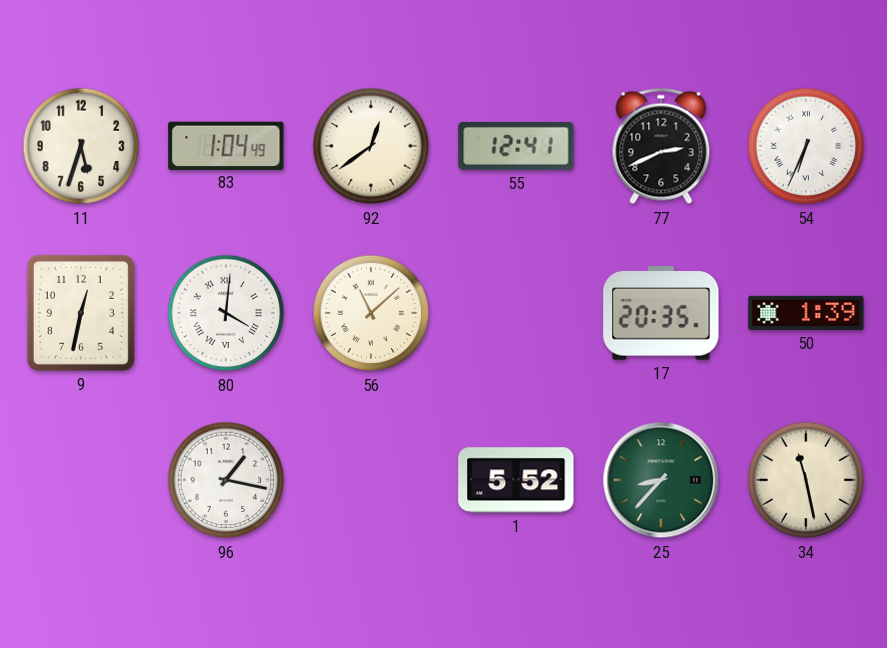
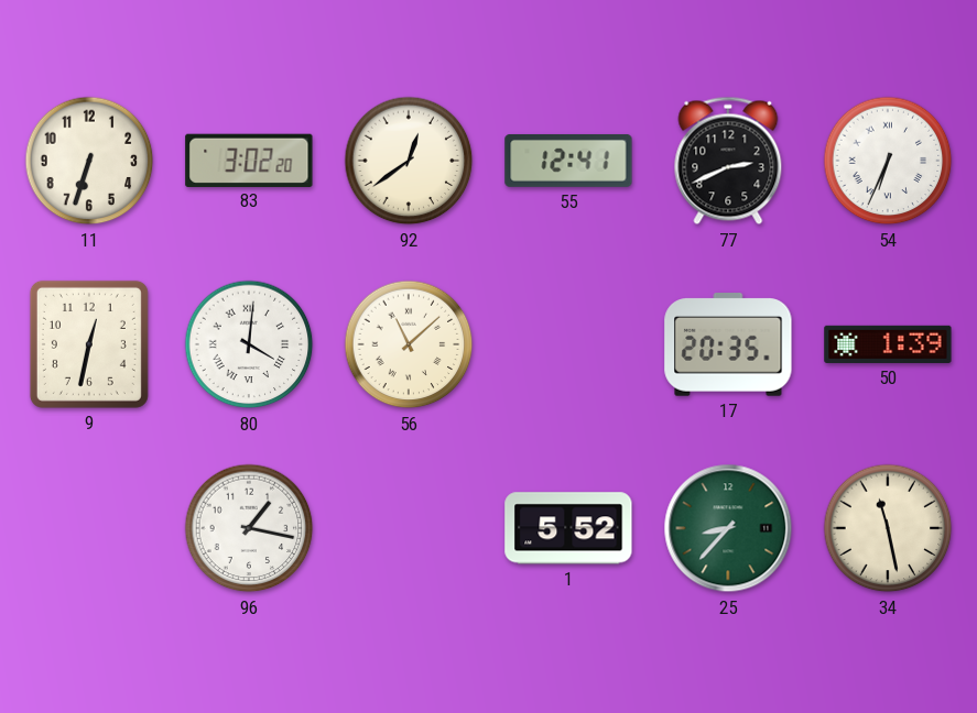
11: 5:33 -> 6:33
83: 1:04 -> 3:02
